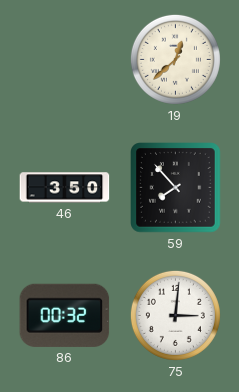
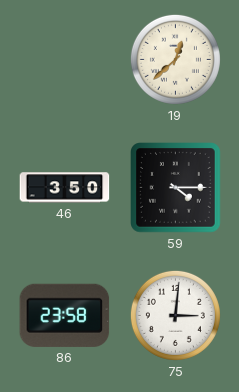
59: 7:53 -> 4:15
86: 00:32 -> 23:58
